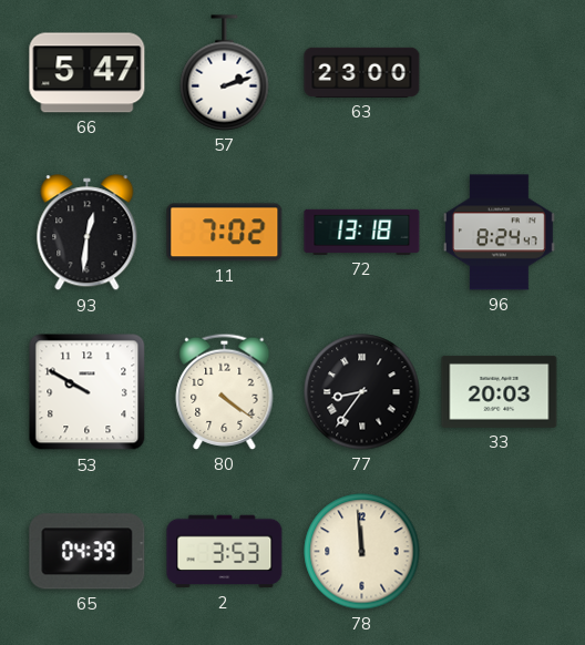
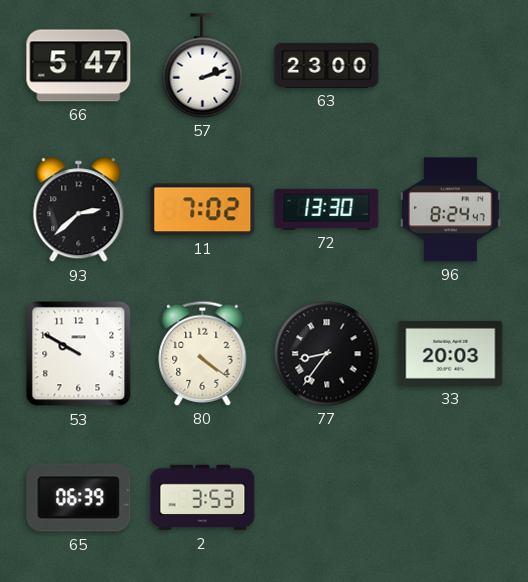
93: 12:31 -> 2:38
72: 13:18 -> 13:30
65: 04:39 -> 06:39
78: 11:59 -> none
